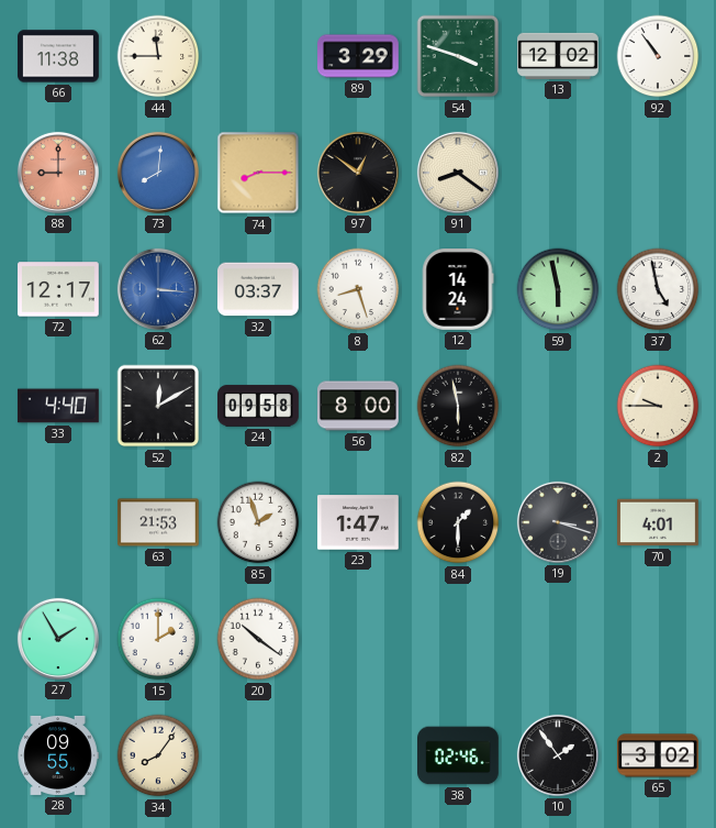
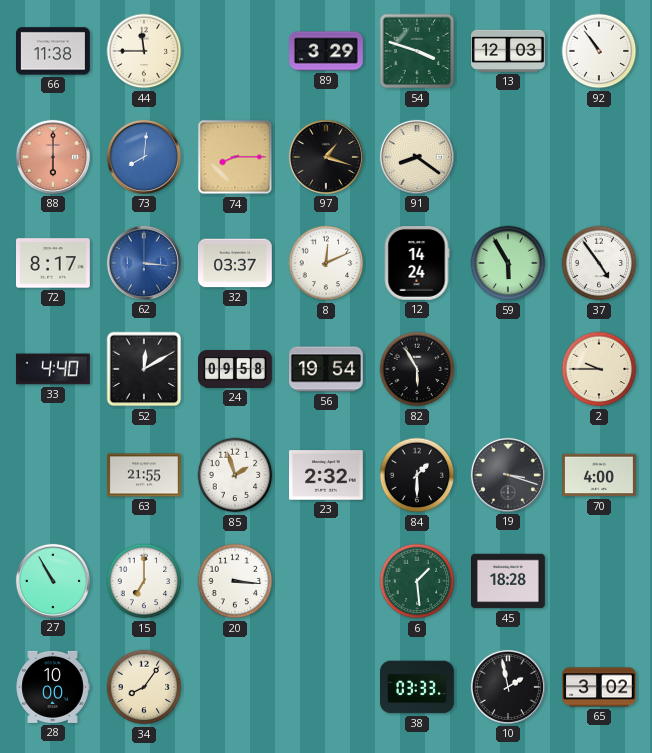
13: 12:02 -> 12:03
88: 9:00 -> 6:00
97: 12:51 -> 1:18
72: 12:17 -> 8:17
8: 8:27 -> 12:11
59: 5:58 -> 5:55
37: 4:58 -> 4:54
56: 8:00 -> 19:54
82: 5:58 -> 5:55
63: 21:53 -> 21:55
23: 1:47 -> 2:32
70: 4:01 -> 4:00
27: 1:55 -> 10:55
15: 2:00 -> 7:00
20: 10:21 -> 3:16
6: none -> 1:29
45: none -> 18:28
28: 09:55 -> 10:00
38: 02:46 -> 03:33
10: 1:54 -> 1:58
